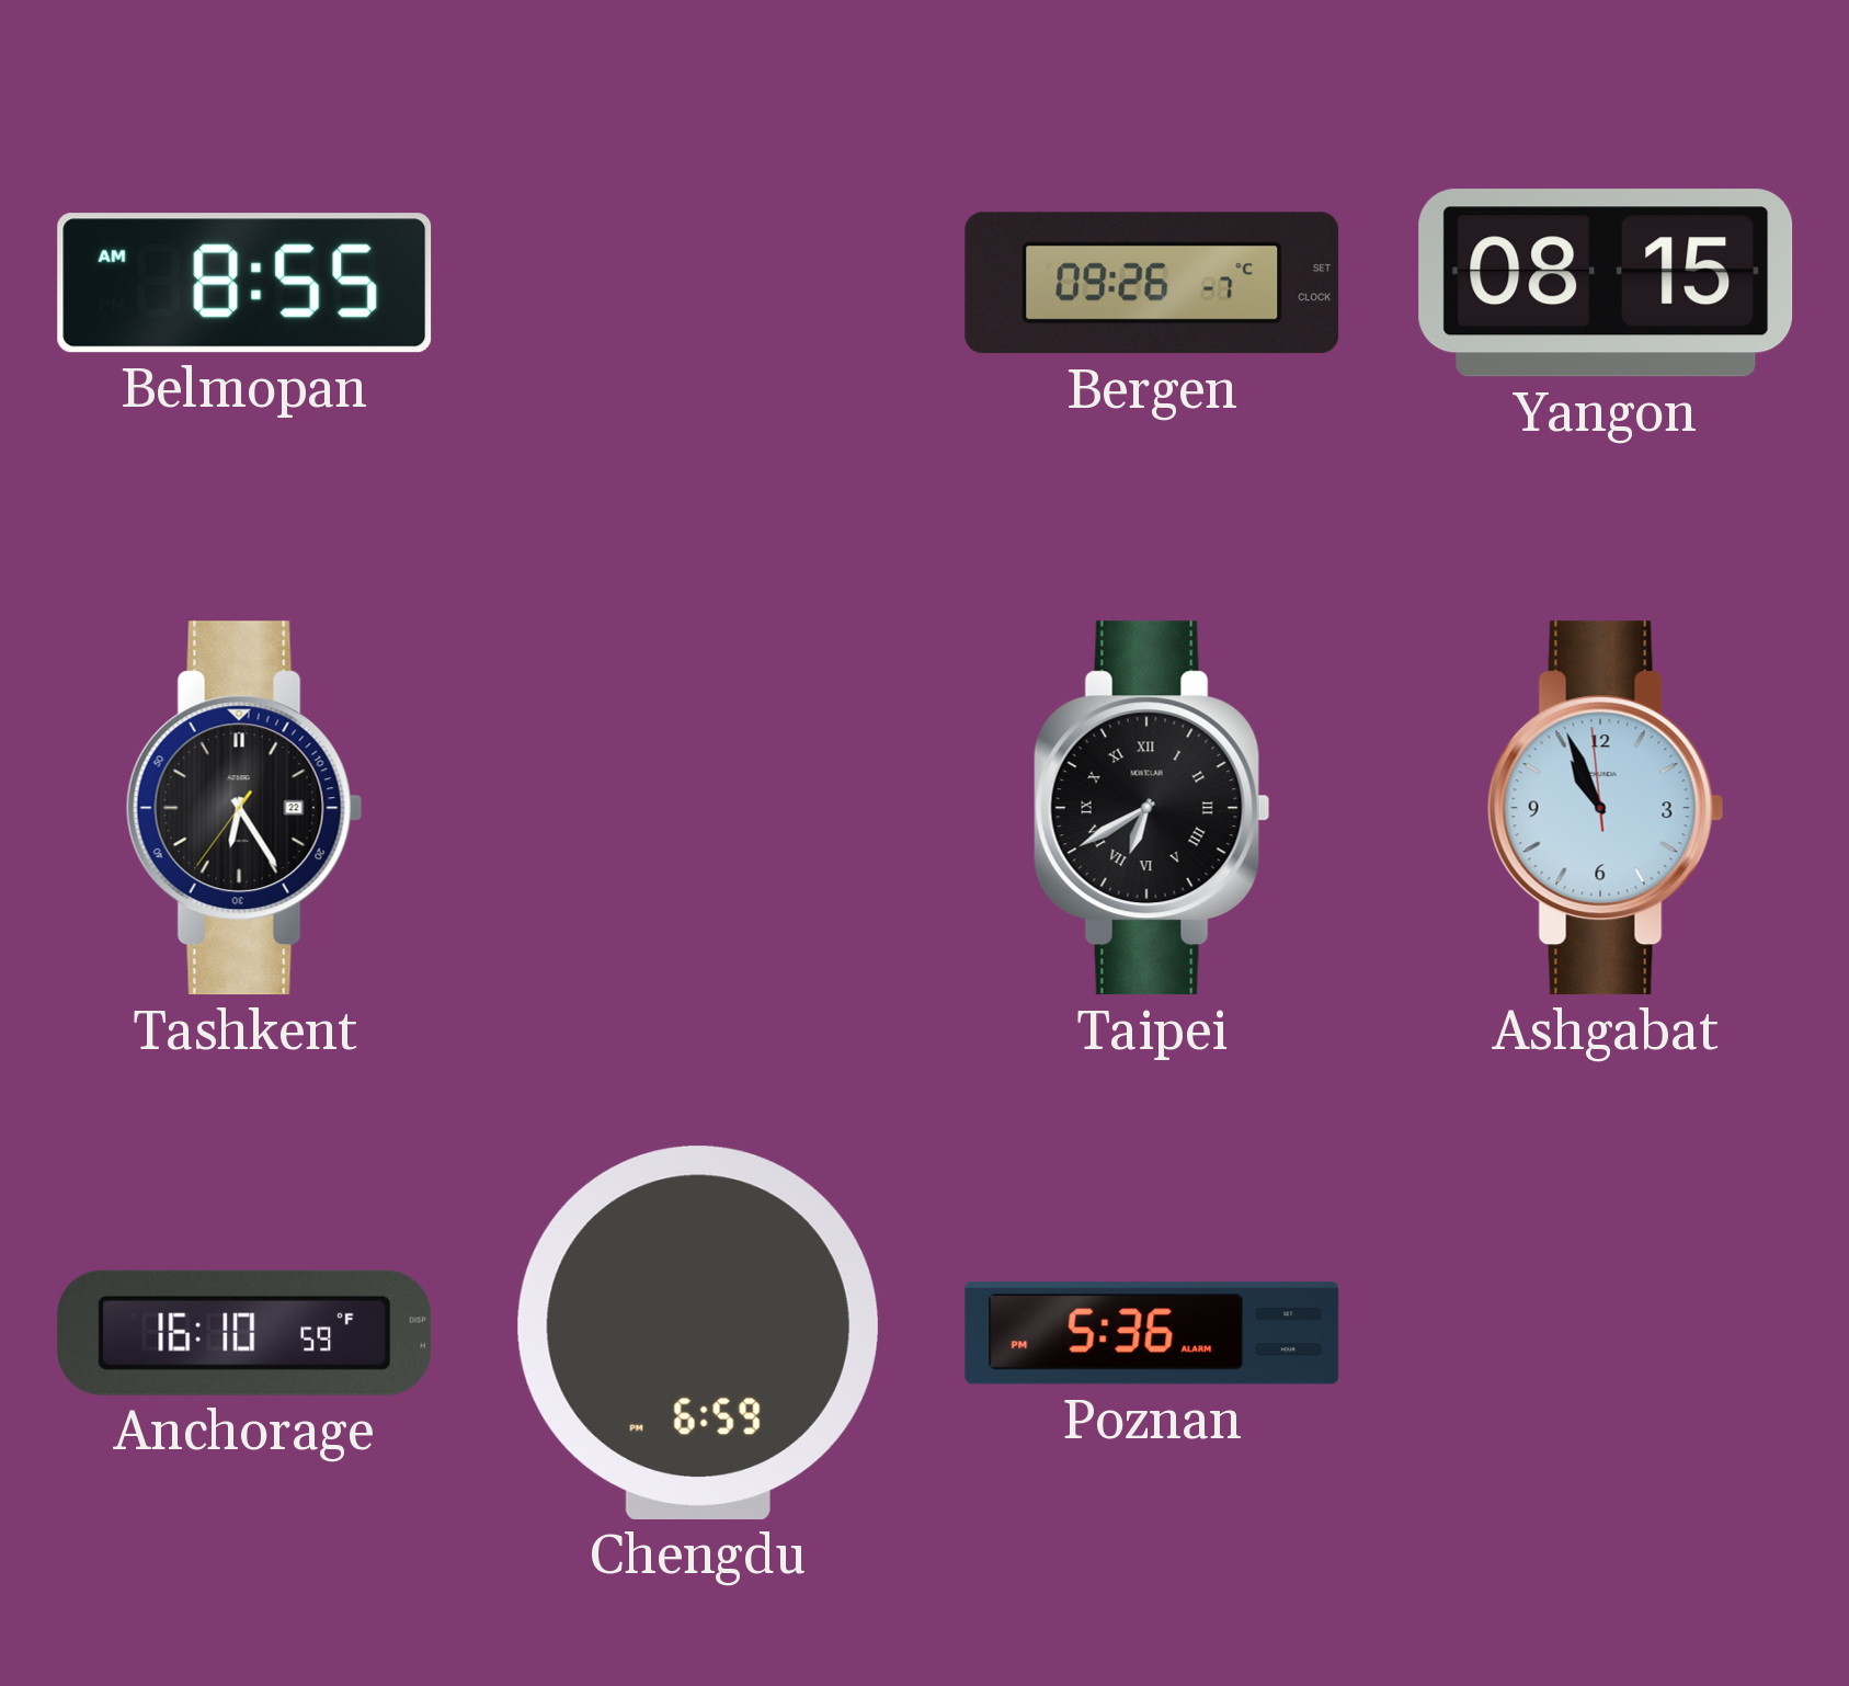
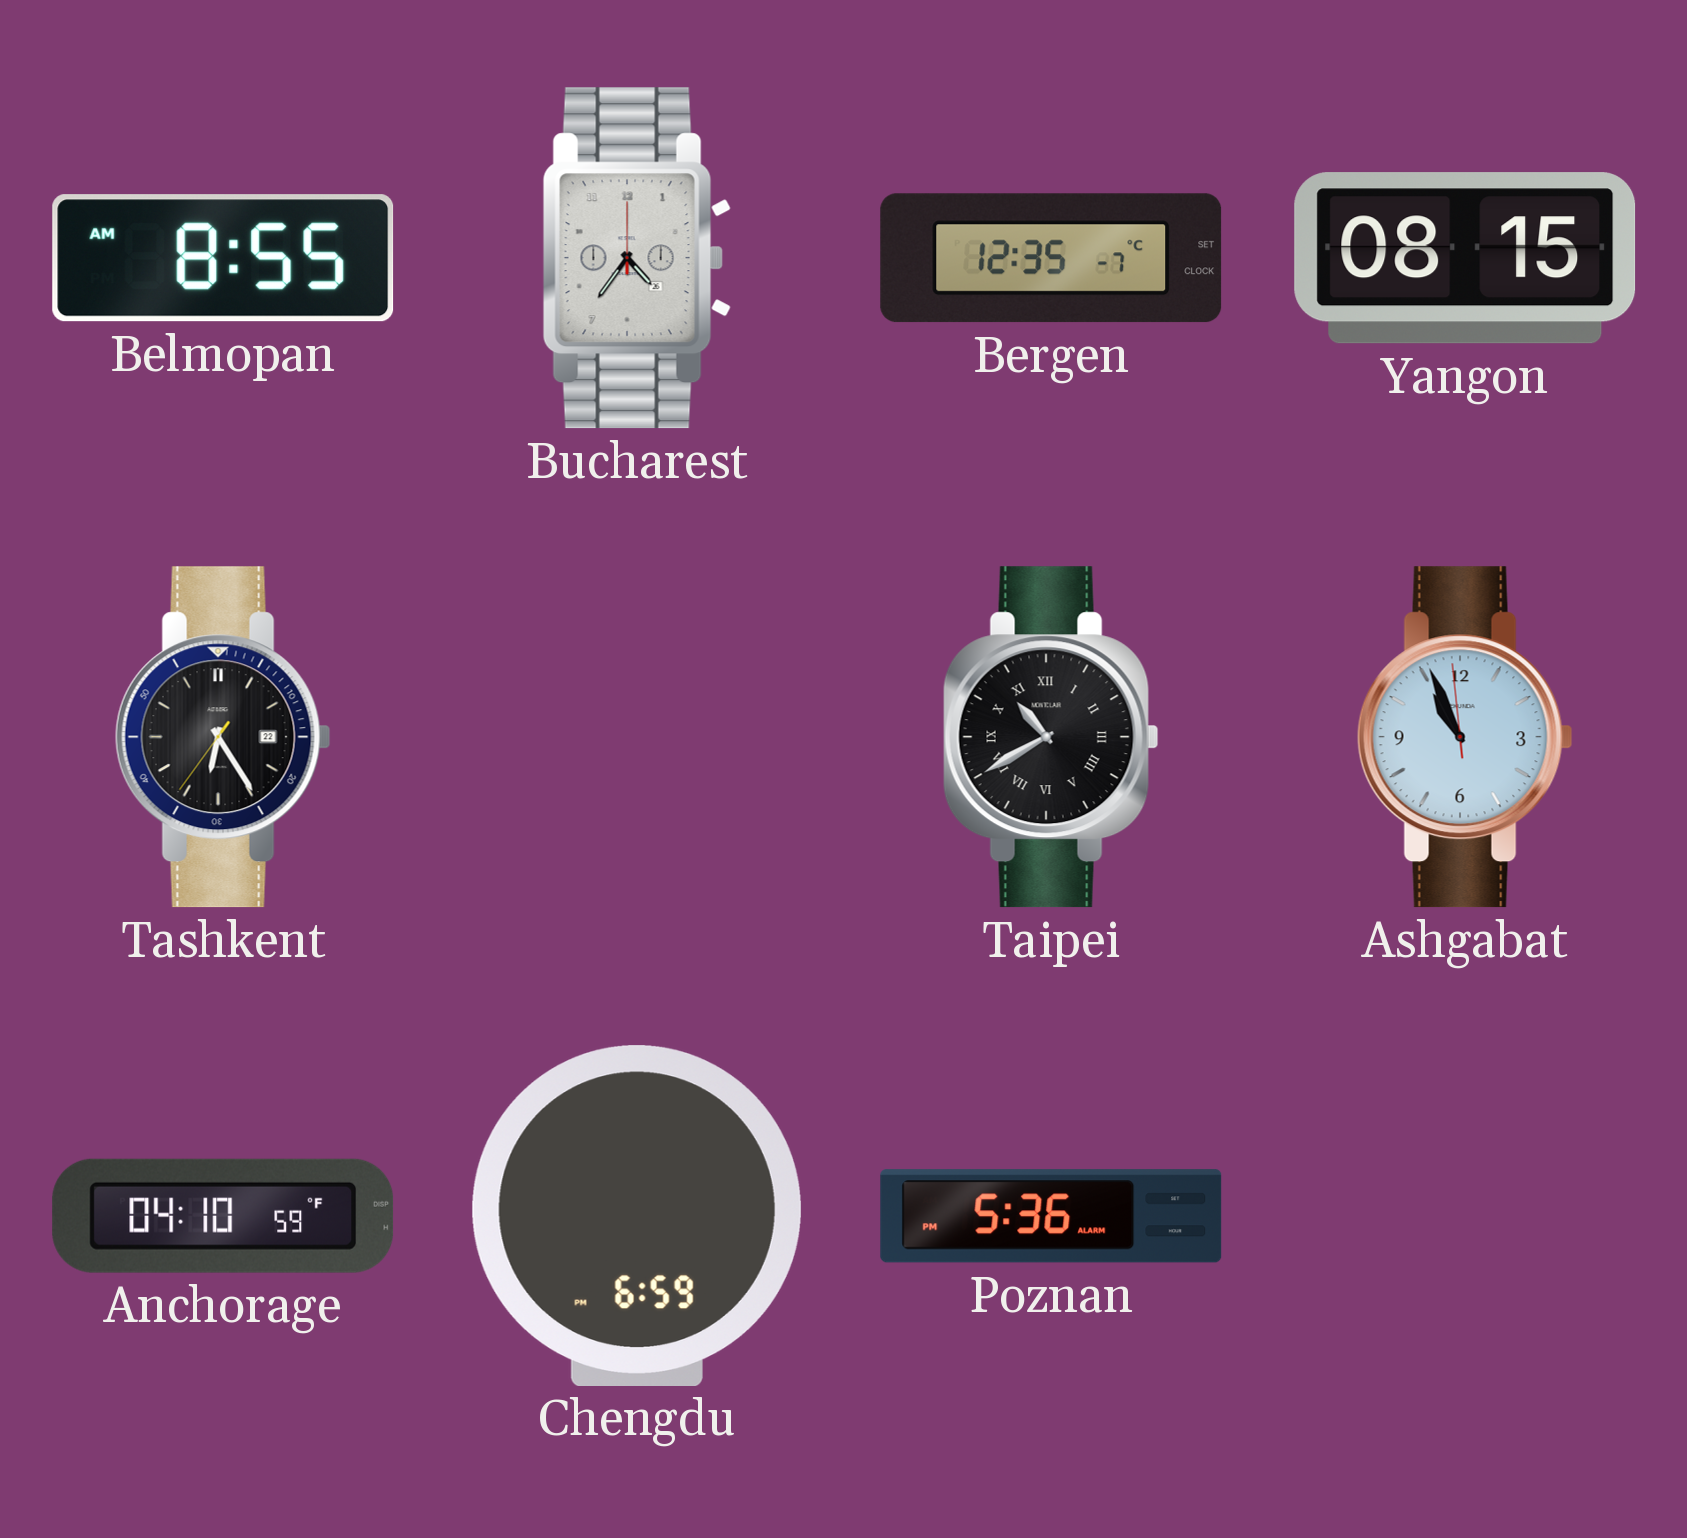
Bucharest: none -> 4:36
Bergen: 09:26 -> 12:35
Taipei: 6:40 -> 10:40
Anchorage: 16:10 -> 04:10
